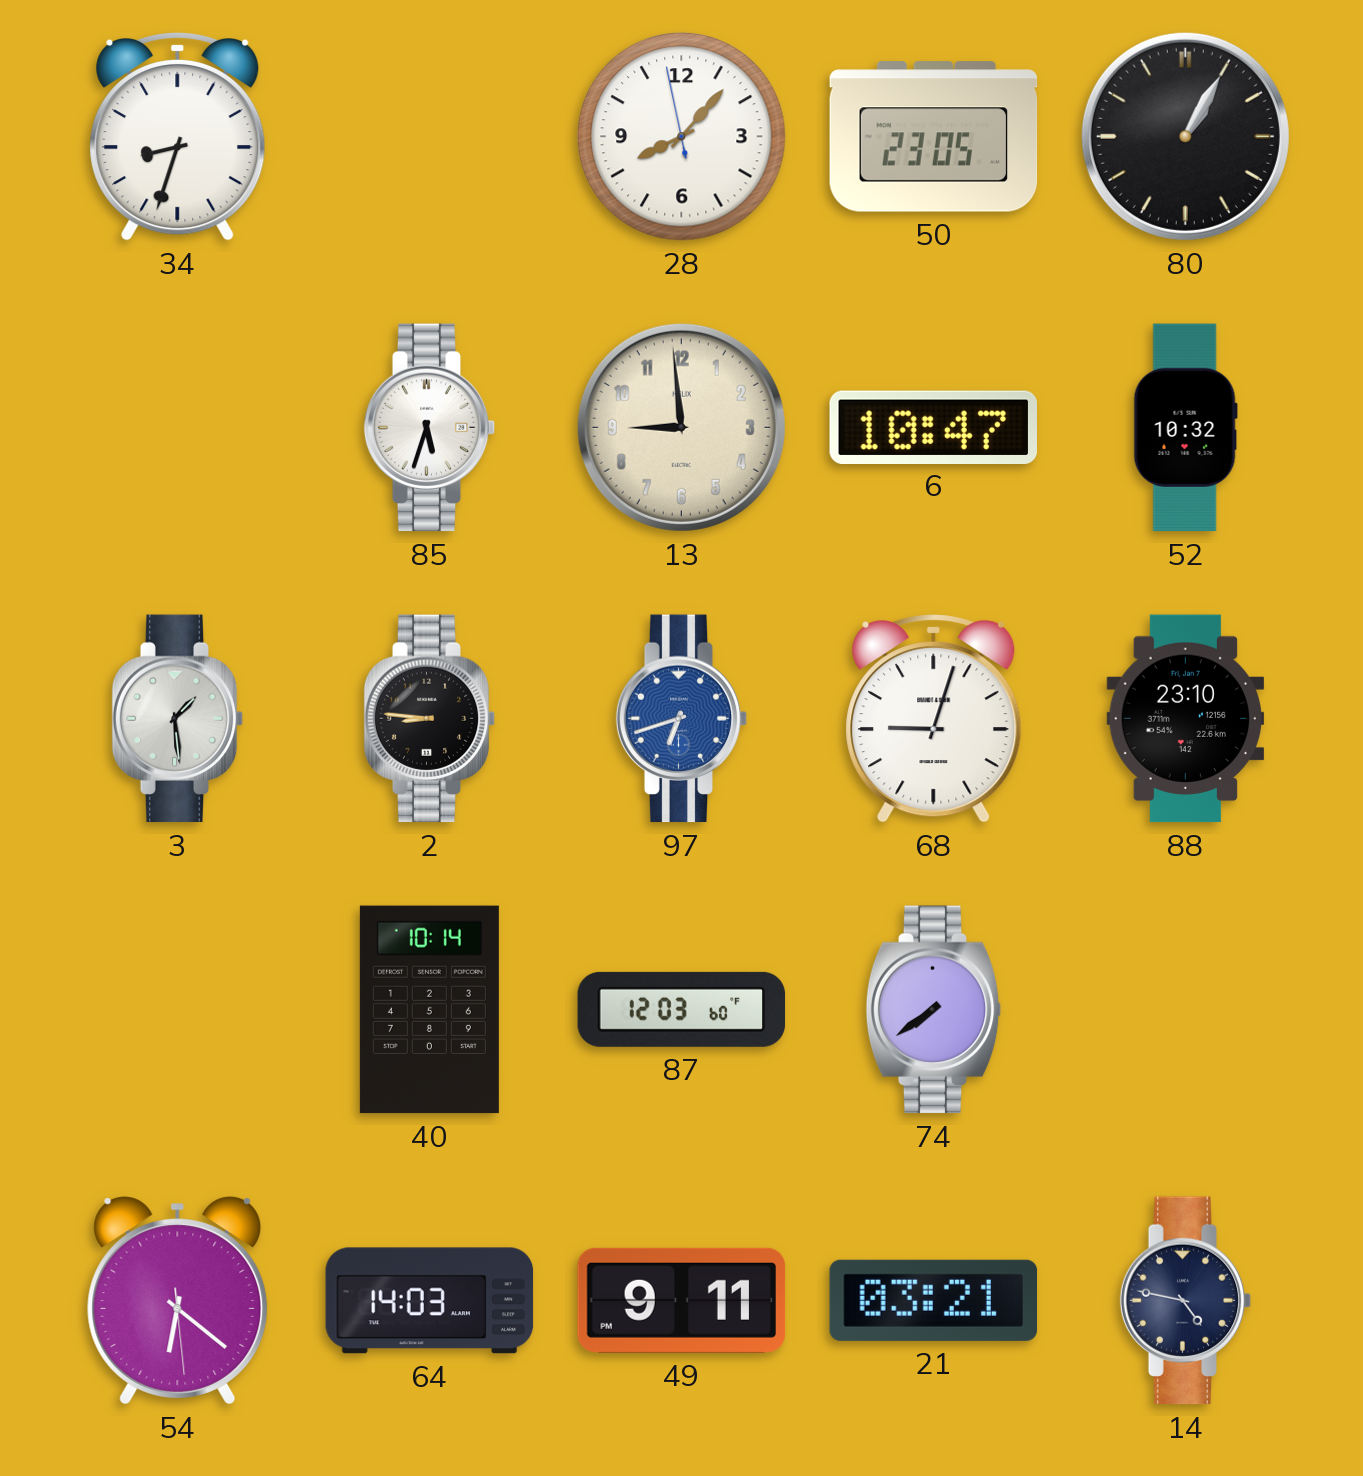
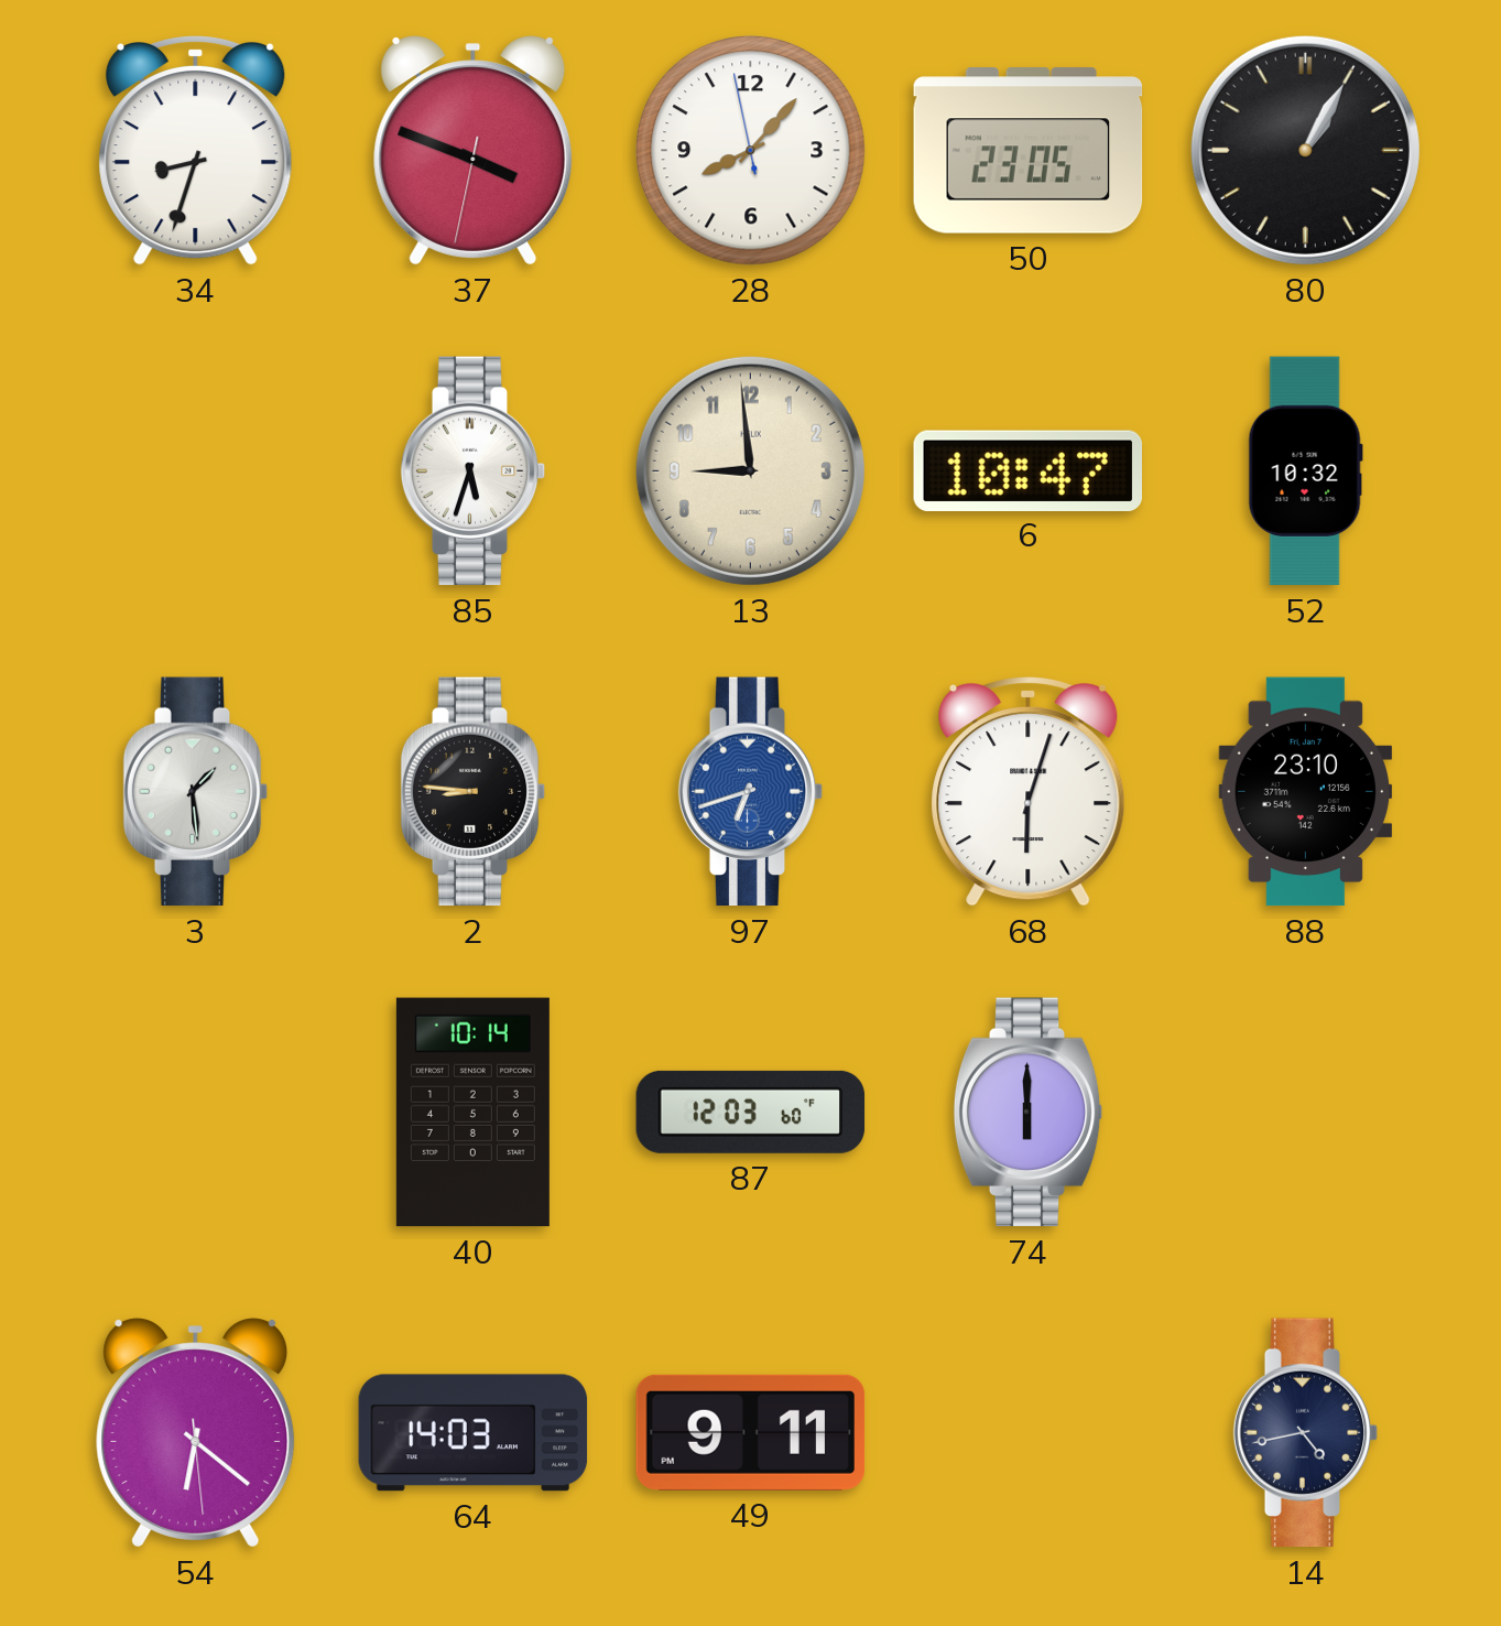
37: none -> 3:48
68: 9:03 -> 6:03
74: 7:39 -> 6:00
21: 03:21 -> none
14: 4:47 -> 4:43
